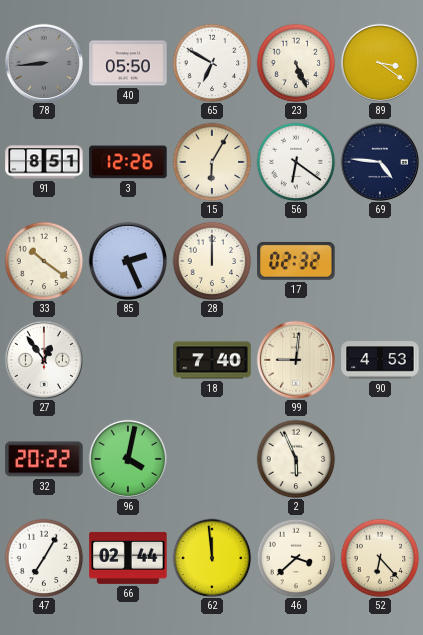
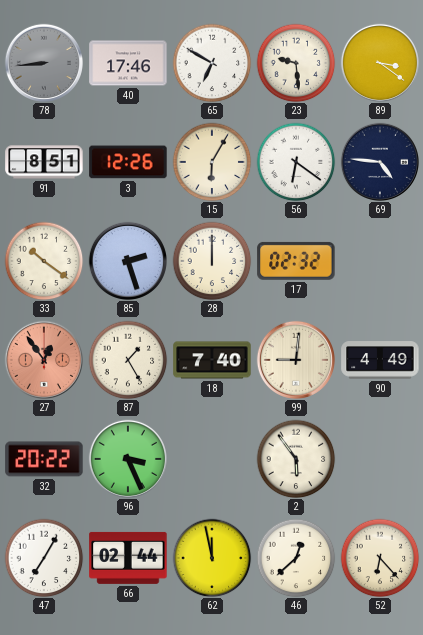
40: 05:50 -> 17:46
23: 5:26 -> 9:29
85: 2:26 -> 2:27
27 dial: white -> salmon
87: none -> 1:25
90: 4:53 -> 4:49
96: 4:02 -> 3:26
2: 5:56 -> 5:54
62: 11:59 -> 11:58
46: 3:38 -> 12:38
